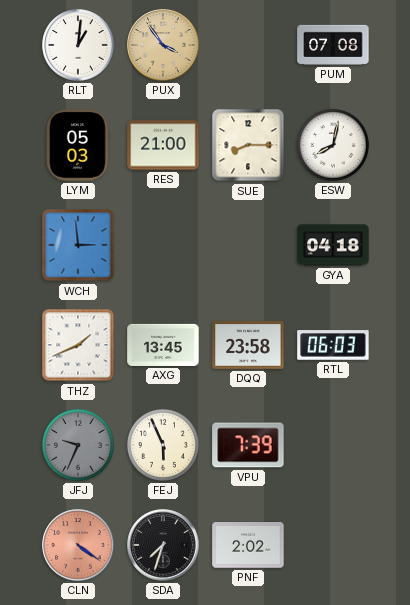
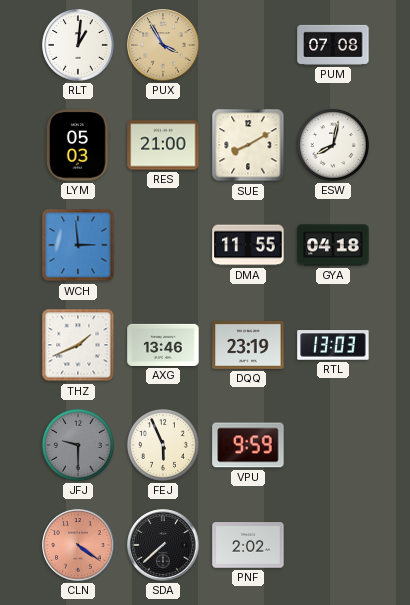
PUX: 3:54 -> 3:55
SUE: 8:15 -> 8:10
DMA: none -> 11:55
AXG: 13:45 -> 13:46
DQQ: 23:58 -> 23:19
RTL: 06:03 -> 13:03
JFJ: 9:34 -> 9:30
VPU: 7:39 -> 9:59
SDA: 7:33 -> 7:38
